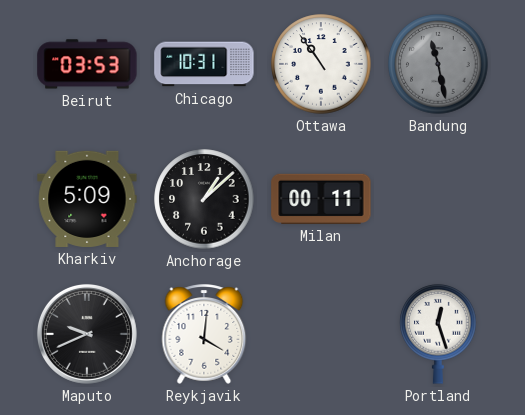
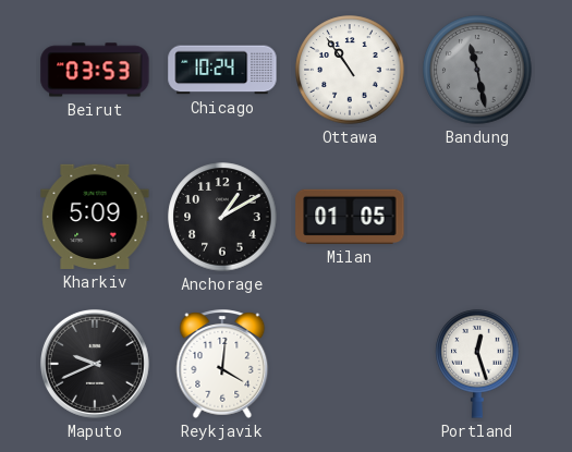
Chicago: 10:31 -> 10:24
Anchorage: 1:08 -> 1:10
Milan: 00:11 -> 01:05
